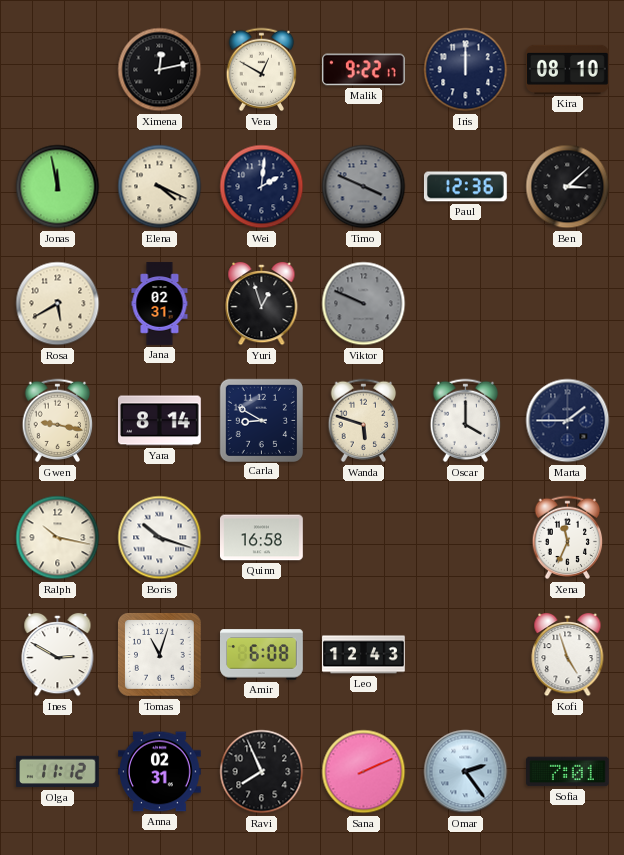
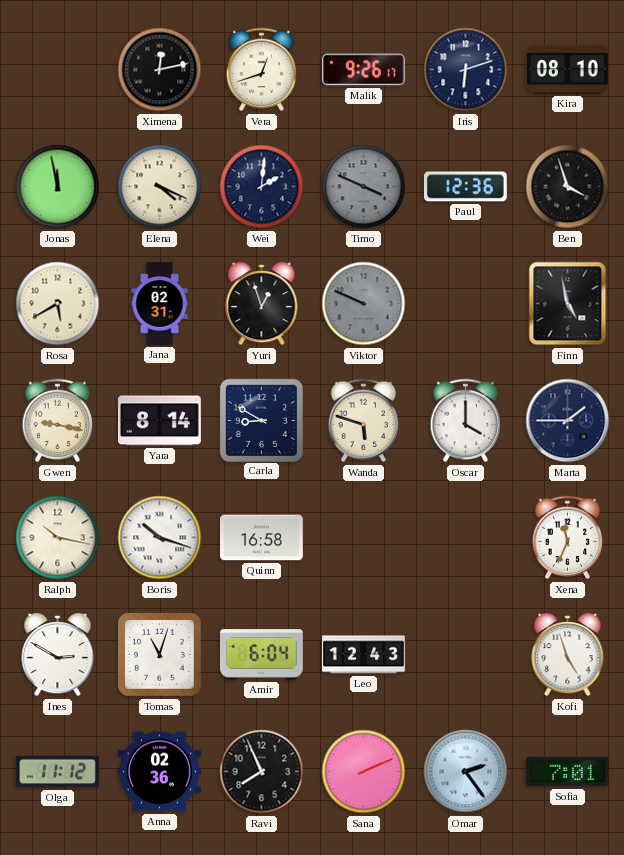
Vera: 12:50 -> 12:42
Malik: 9:22 -> 9:26
Iris: 12:00 -> 6:12
Ben: 3:08 -> 3:57
Finn: none -> 4:58
Amir: 6:08 -> 6:04
Anna: 02:31 -> 02:36
